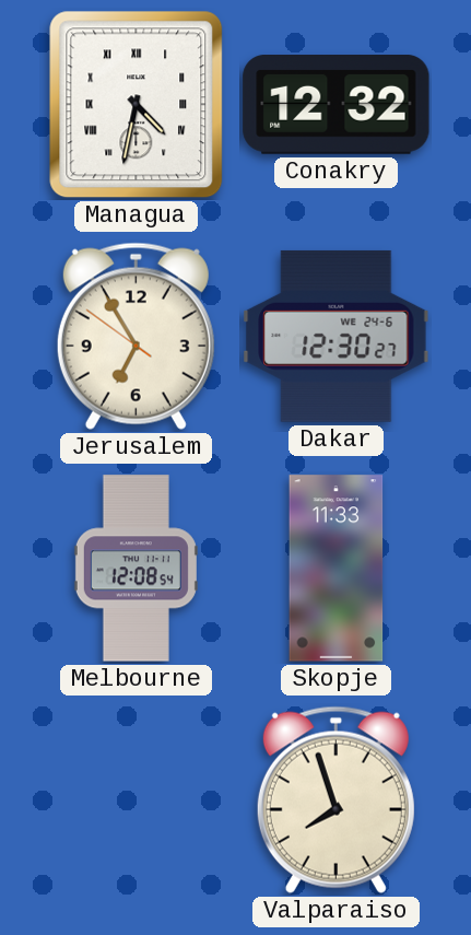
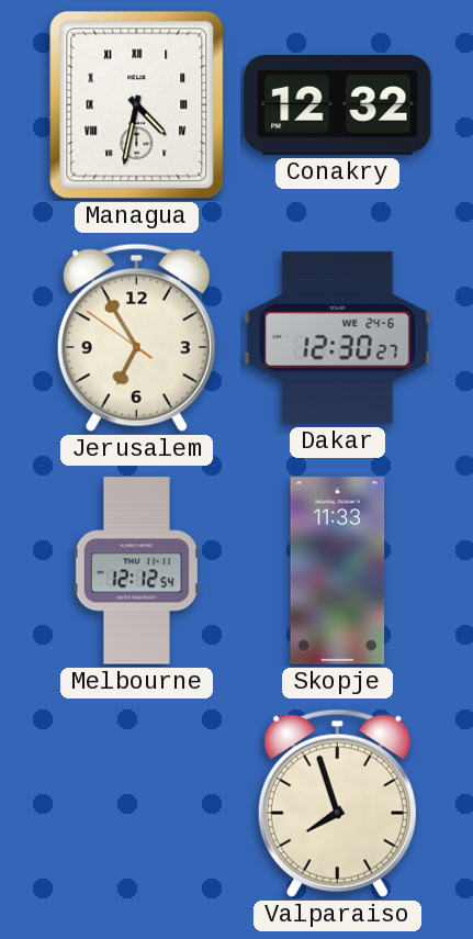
Melbourne: 12:08 -> 12:12
